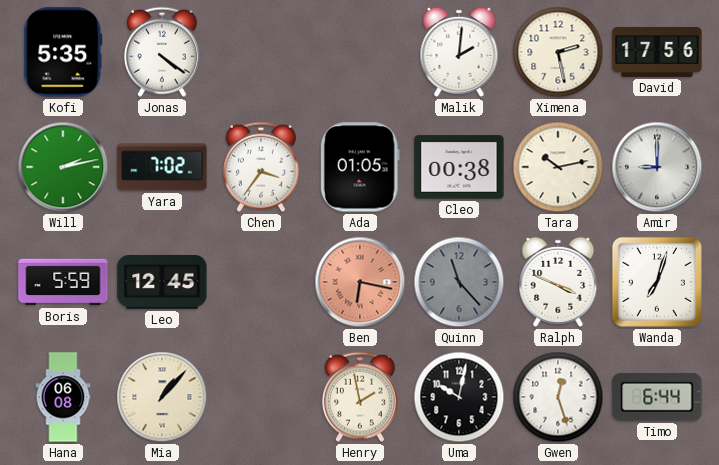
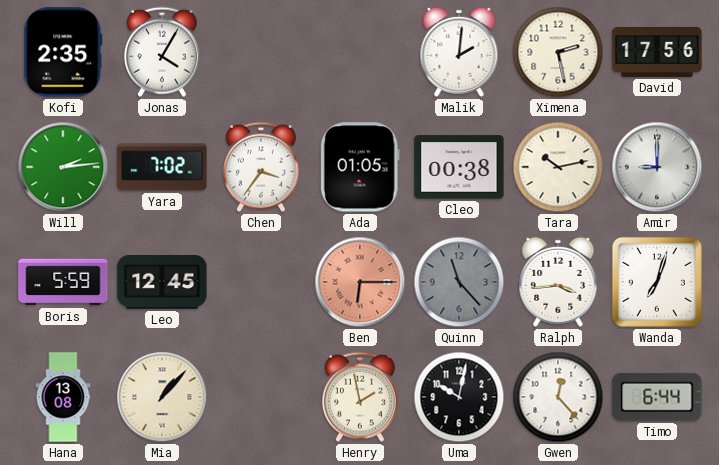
Kofi: 5:35 -> 2:35
Jonas: 4:21 -> 4:05
Will: 2:13 -> 2:14
Ben: 6:17 -> 6:15
Ralph: 3:49 -> 3:44
Hana: 06:08 -> 13:08
Gwen: 12:27 -> 12:23
